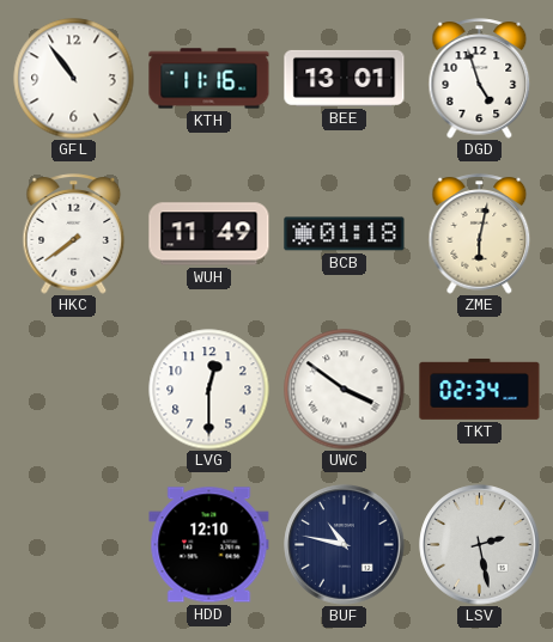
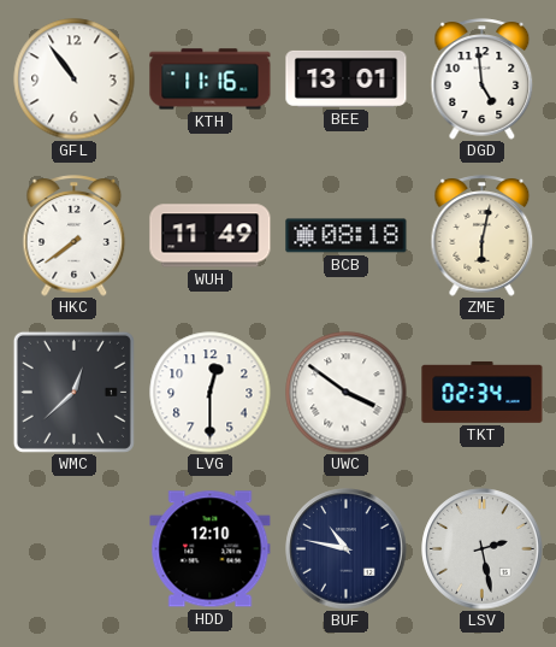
DGD: 4:57 -> 4:59
BCB: 01:18 -> 08:18
WMC: none -> 12:38
